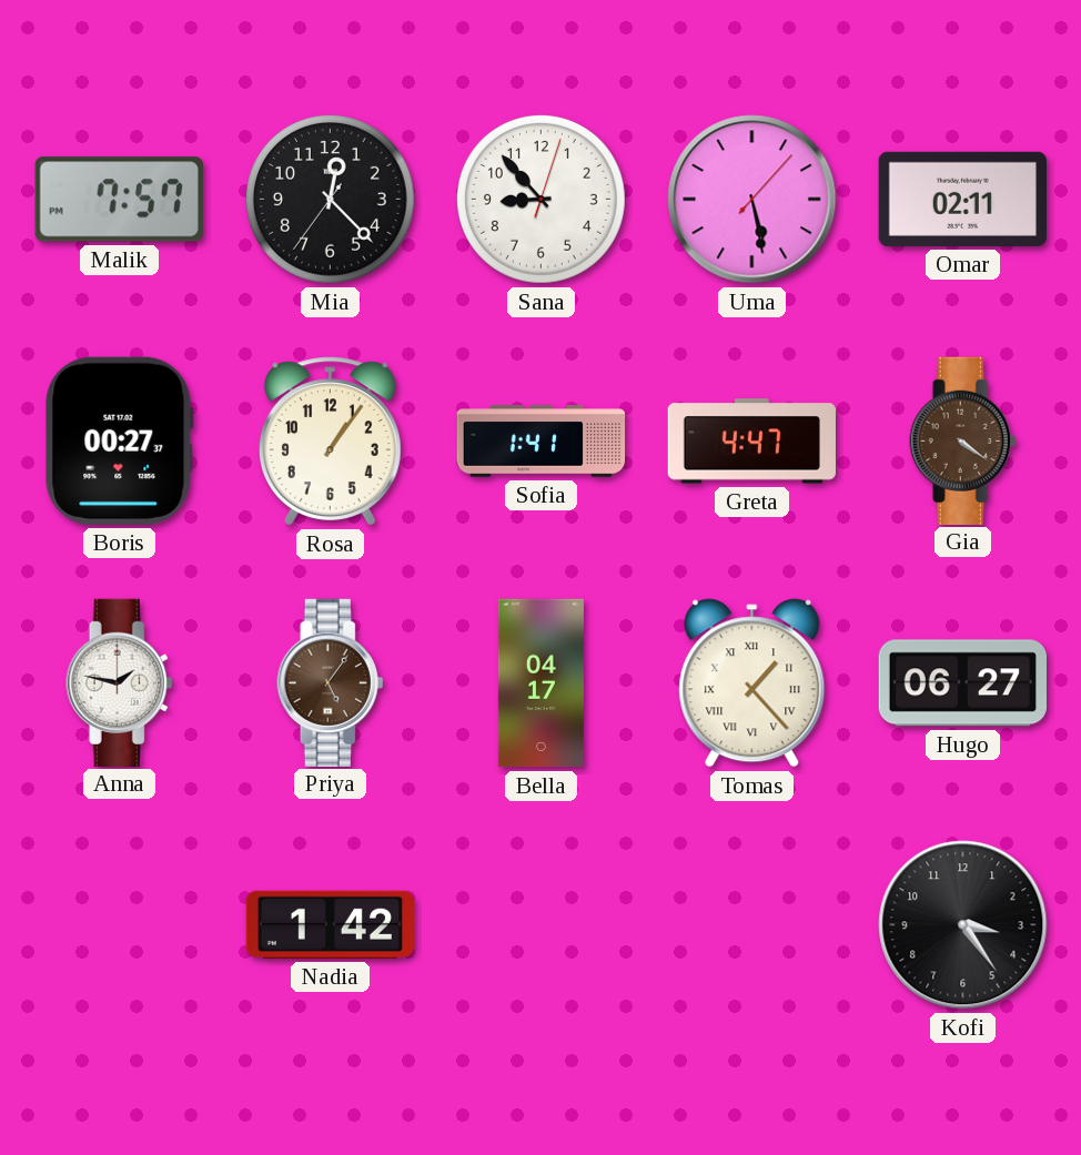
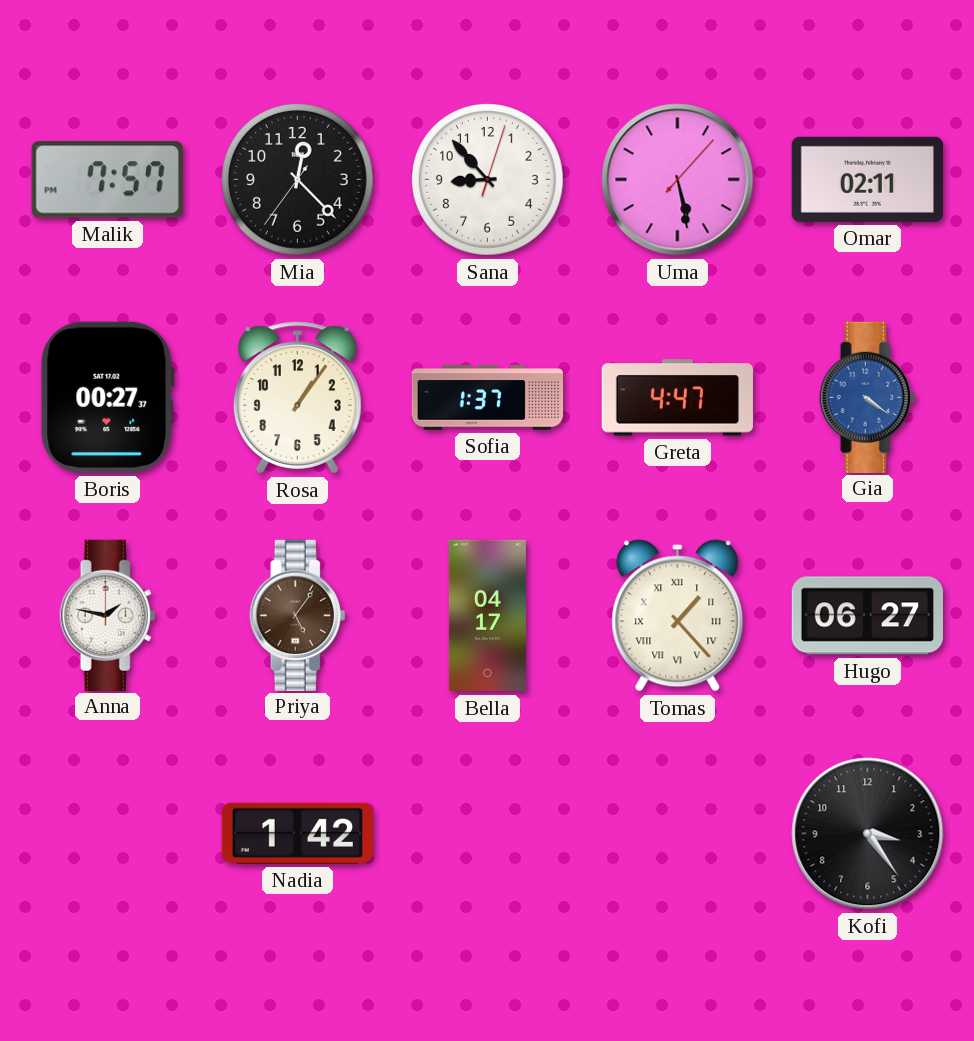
Sofia: 1:41 -> 1:37
Gia dial: brown -> blue
